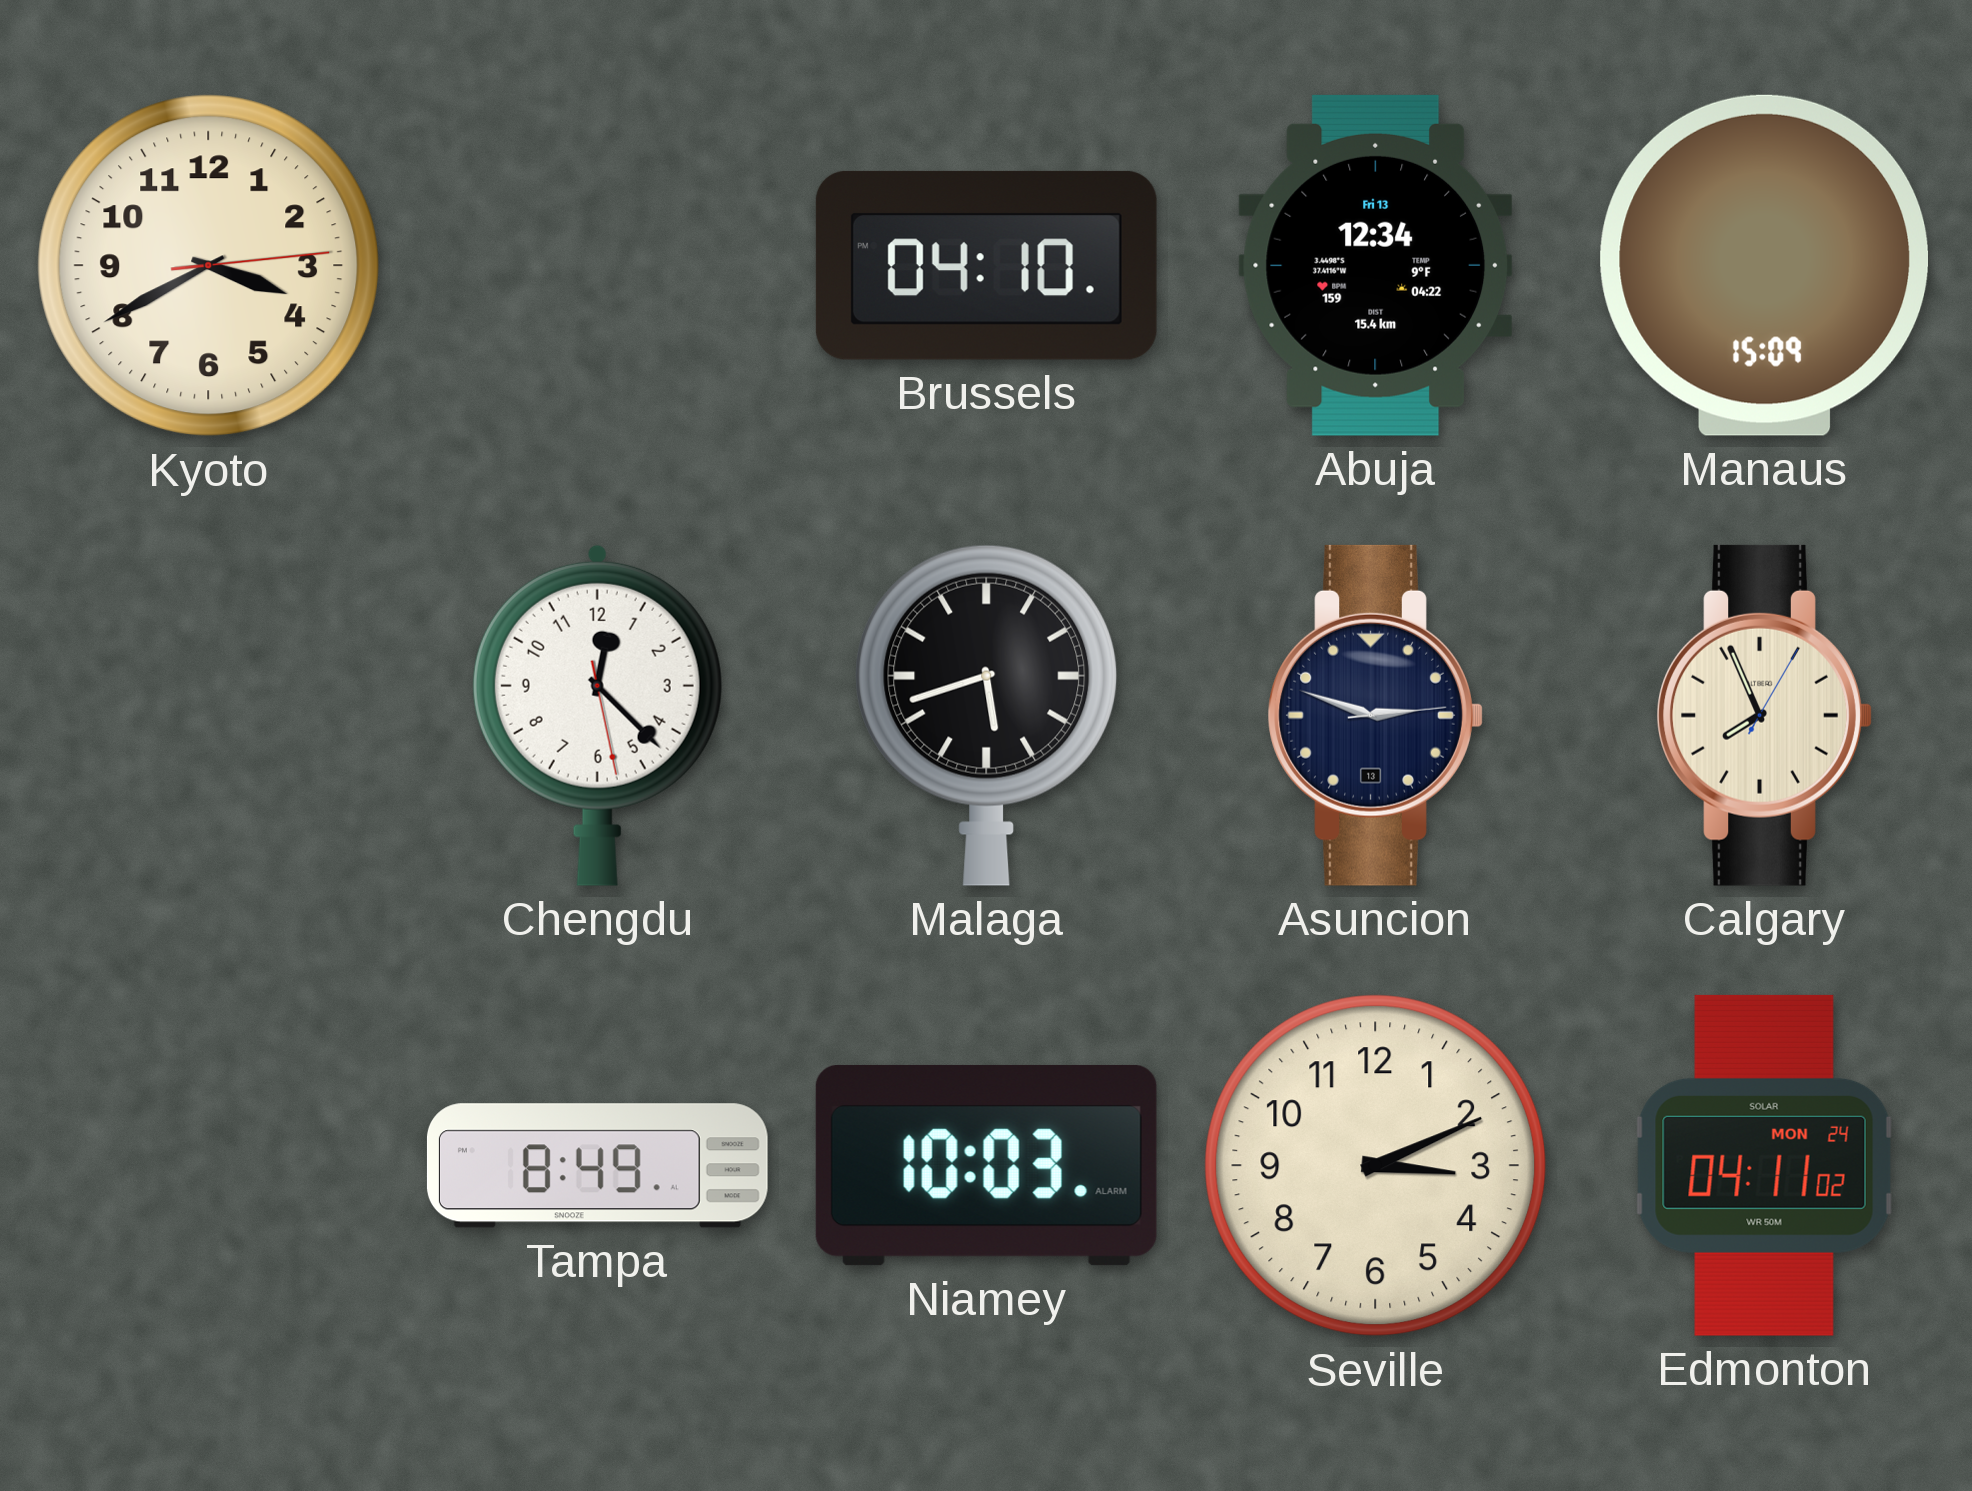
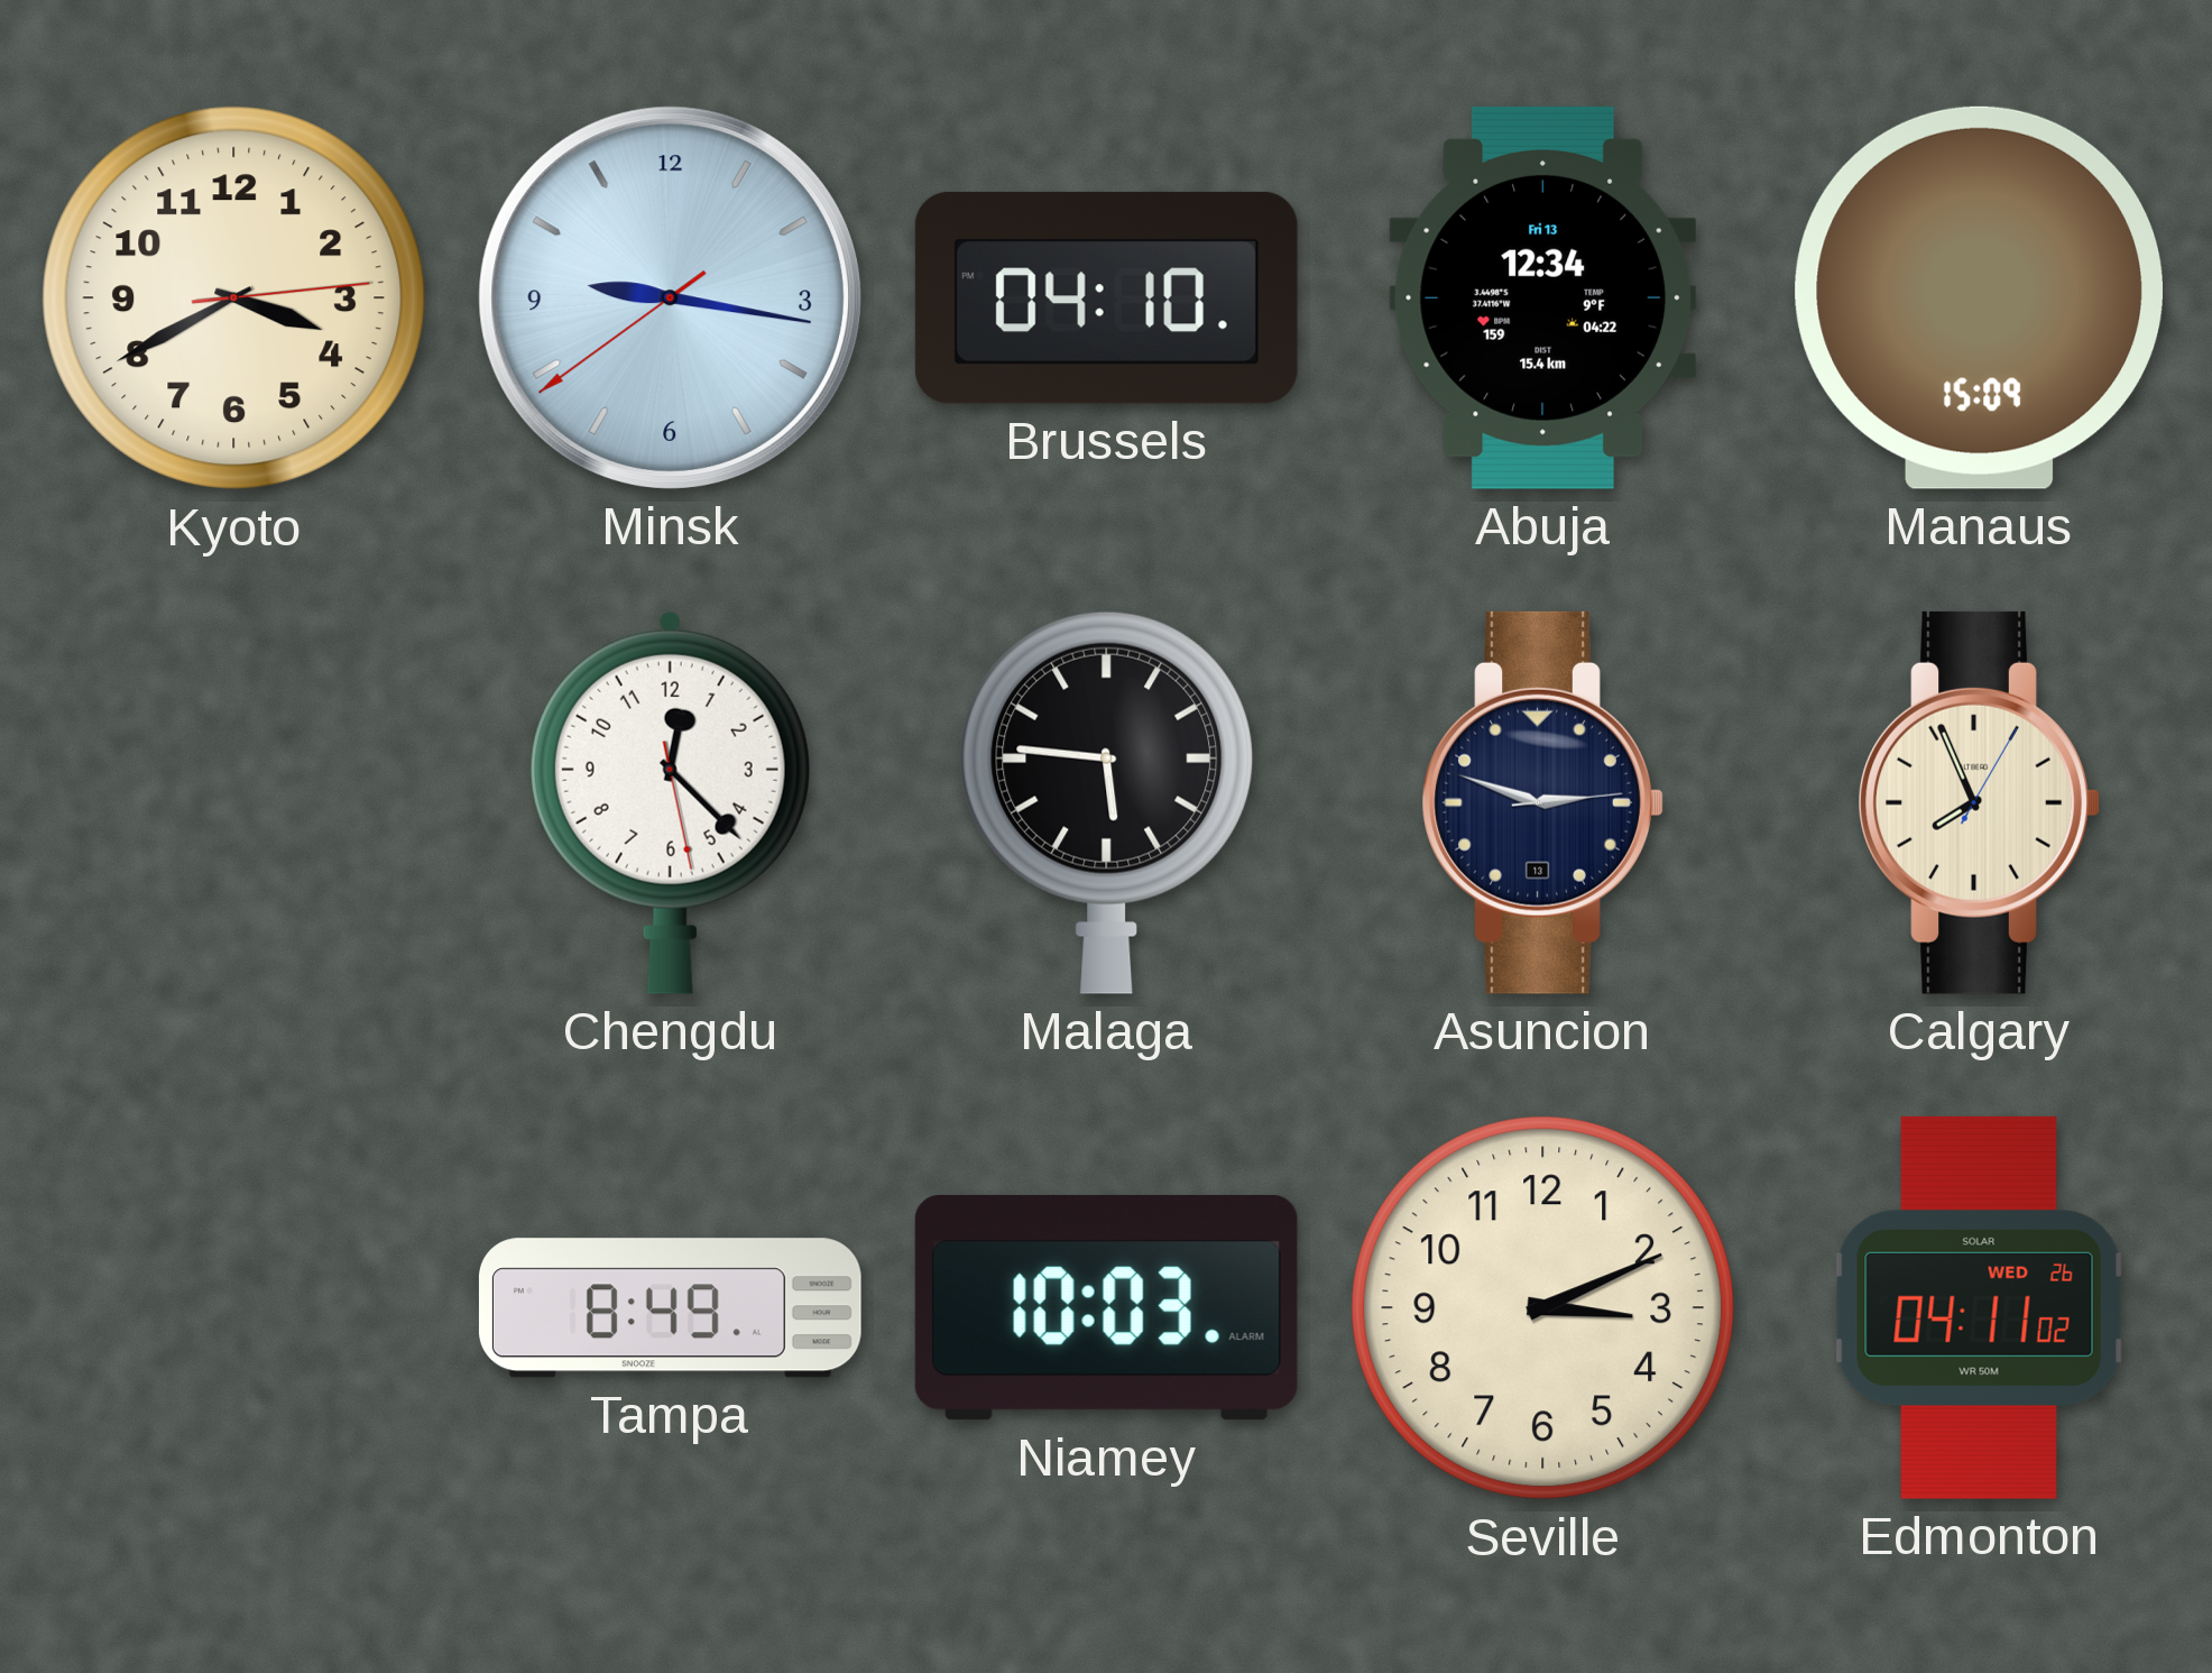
Minsk: none -> 9:16
Malaga: 5:42 -> 5:46
Edmonton date: MON 24 -> WED 26
